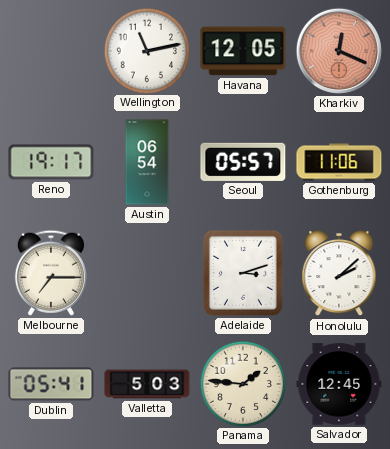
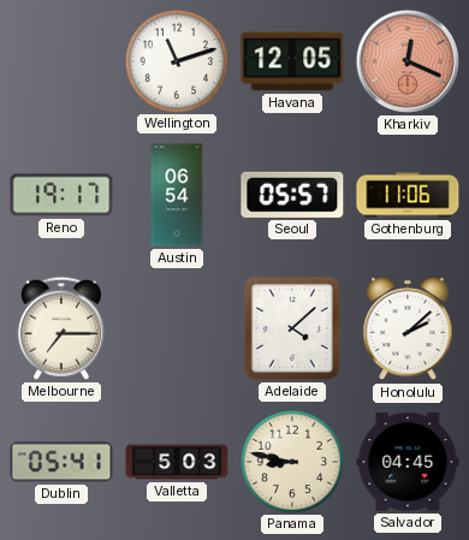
Wellington: 11:13 -> 11:12
Adelaide: 3:12 -> 4:08
Panama: 1:46 -> 8:47
Salvador: 12:45 -> 04:45
